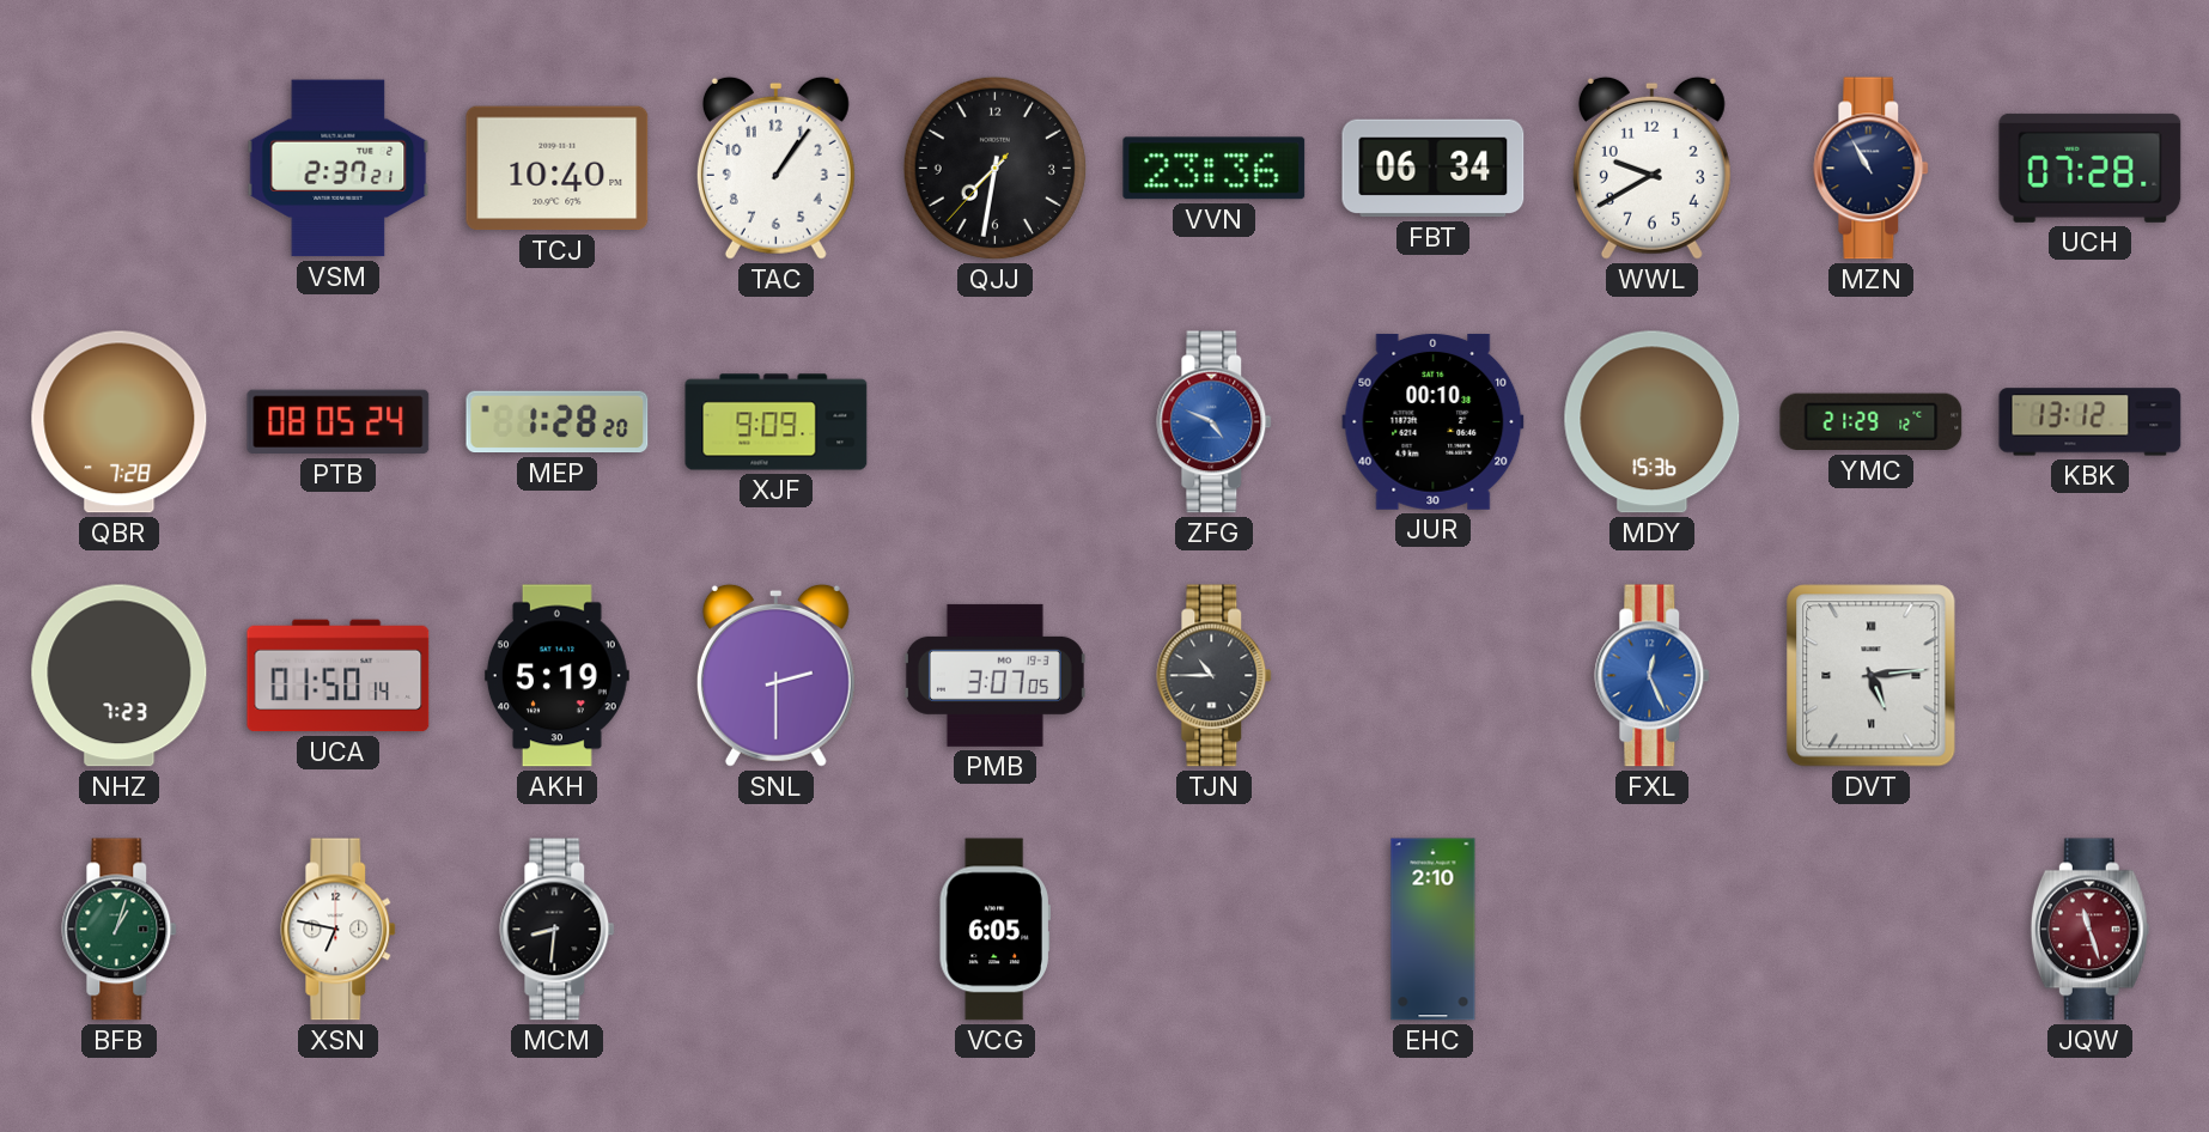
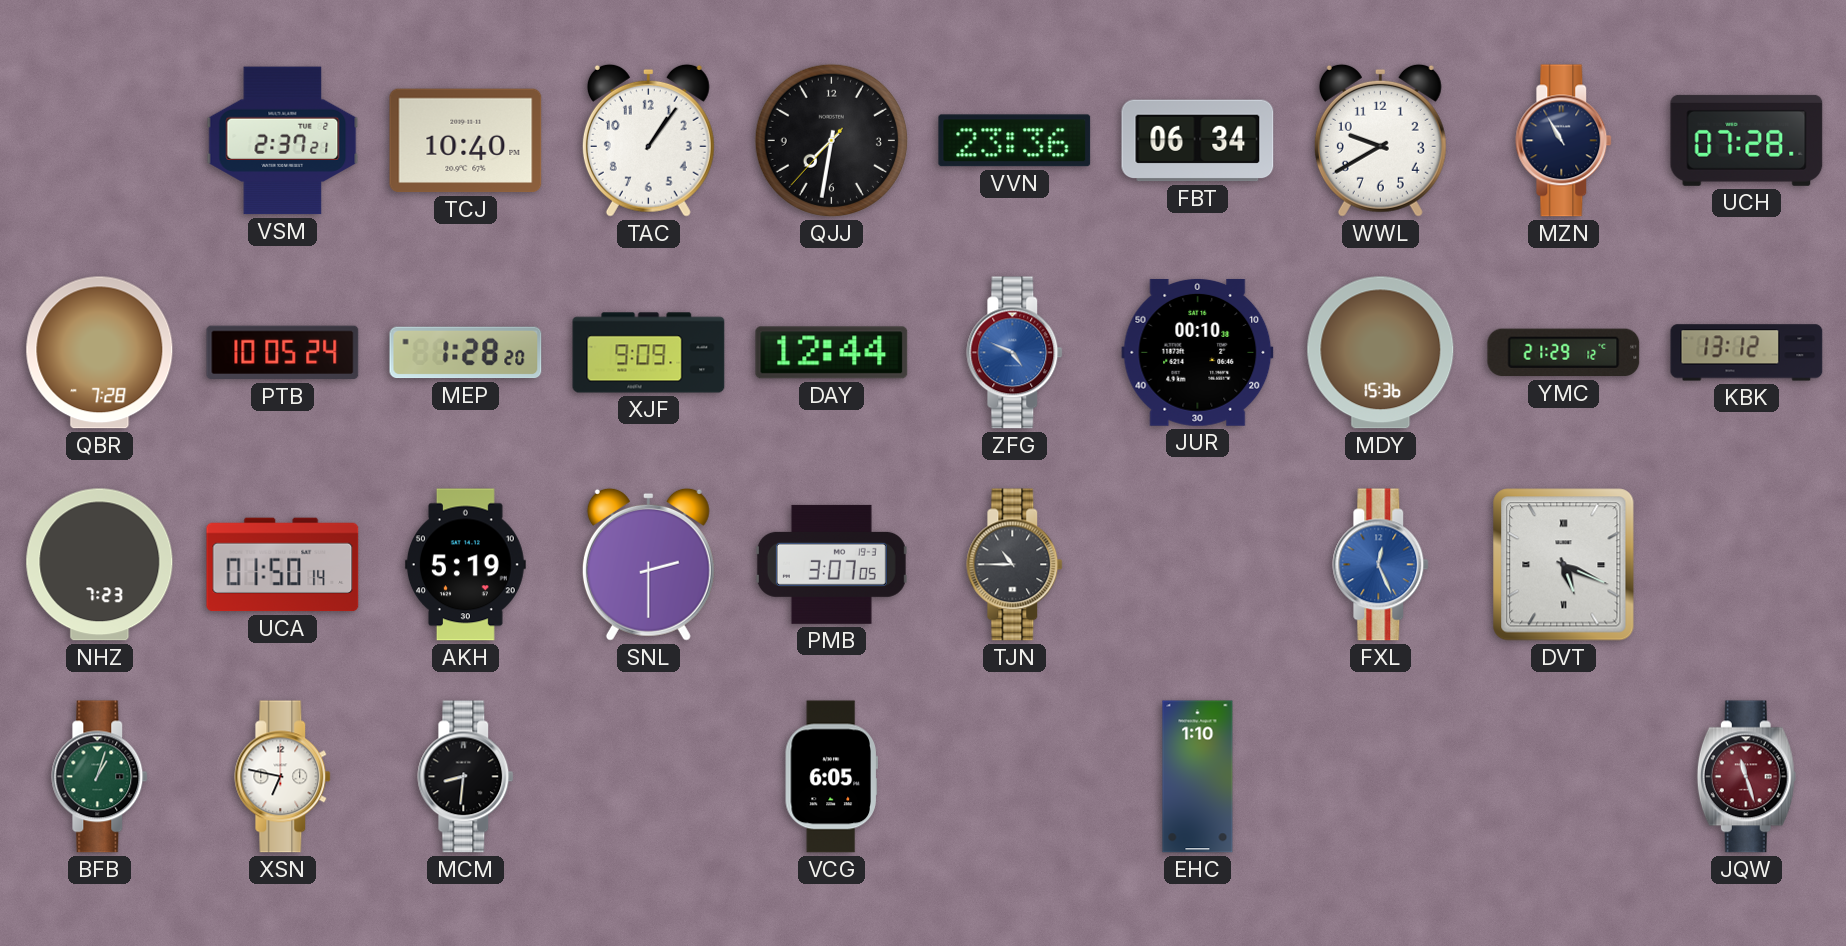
PTB: 08:05 -> 10:05
DAY: none -> 12:44
DVT: 5:14 -> 5:19
EHC: 2:10 -> 1:10
